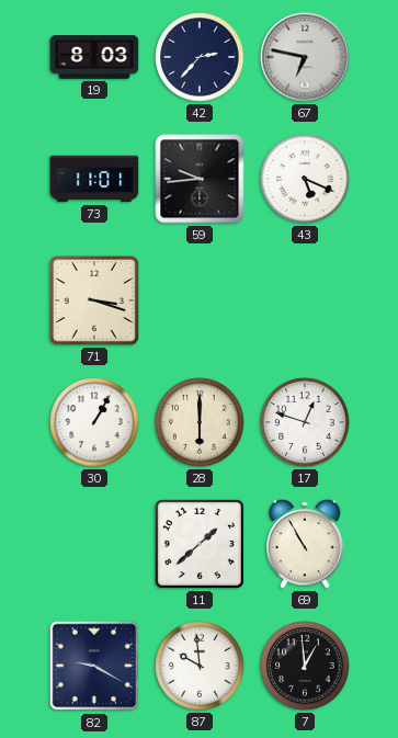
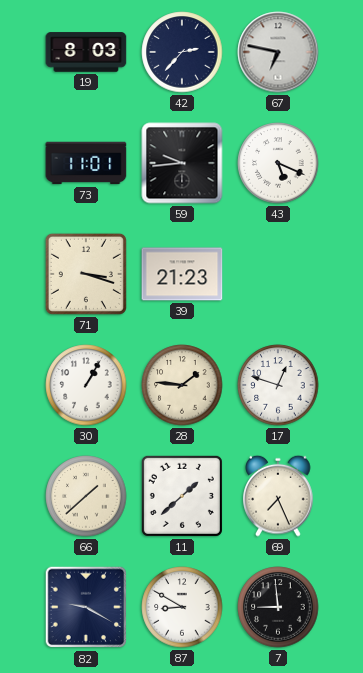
39: none -> 21:23
28: 6:00 -> 1:46
66: none -> 1:38
69: 10:55 -> 7:26
87: 9:59 -> 8:50
7: 12:59 -> 8:59
